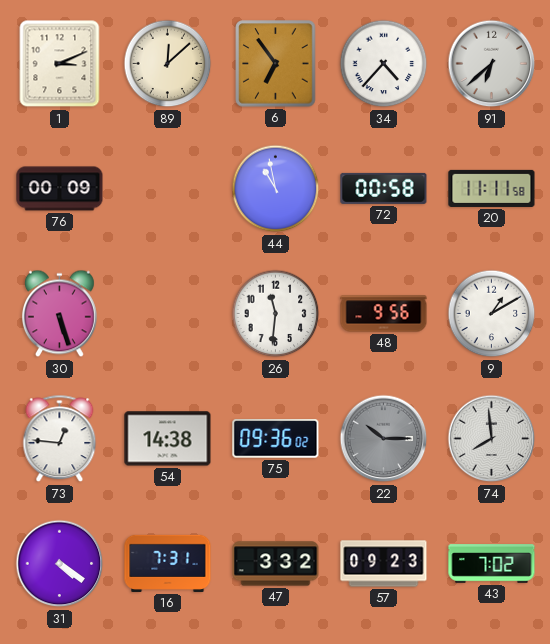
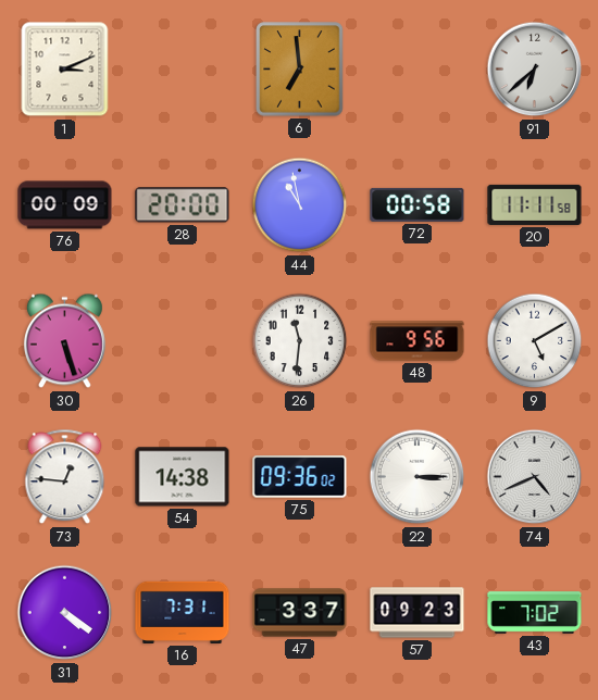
89: 12:08 -> none
6: 6:54 -> 6:59
34: 4:37 -> none
28: none -> 20:00
9: 1:10 -> 5:10
22: 10:15 -> 3:15
22 dial: grey -> white
74: 7:59 -> 4:41
47: 3:32 -> 3:37
